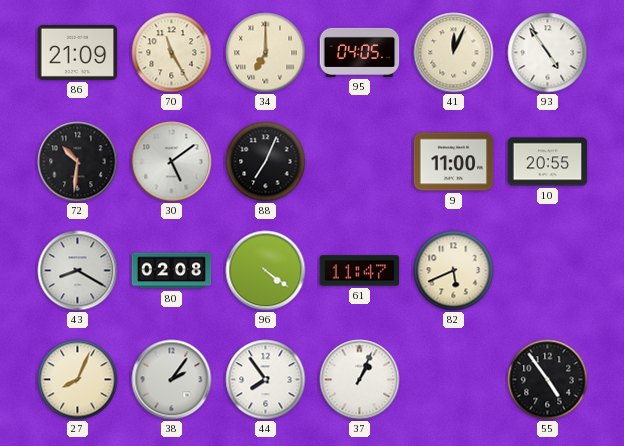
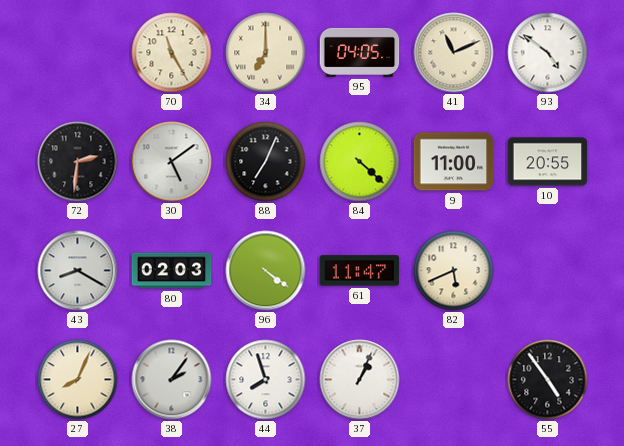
86: 21:09 -> none
41: 12:04 -> 11:11
93: 4:54 -> 4:51
72: 10:31 -> 2:31
84: none -> 4:22
80: 02:08 -> 02:03
44: 7:54 -> 7:57
